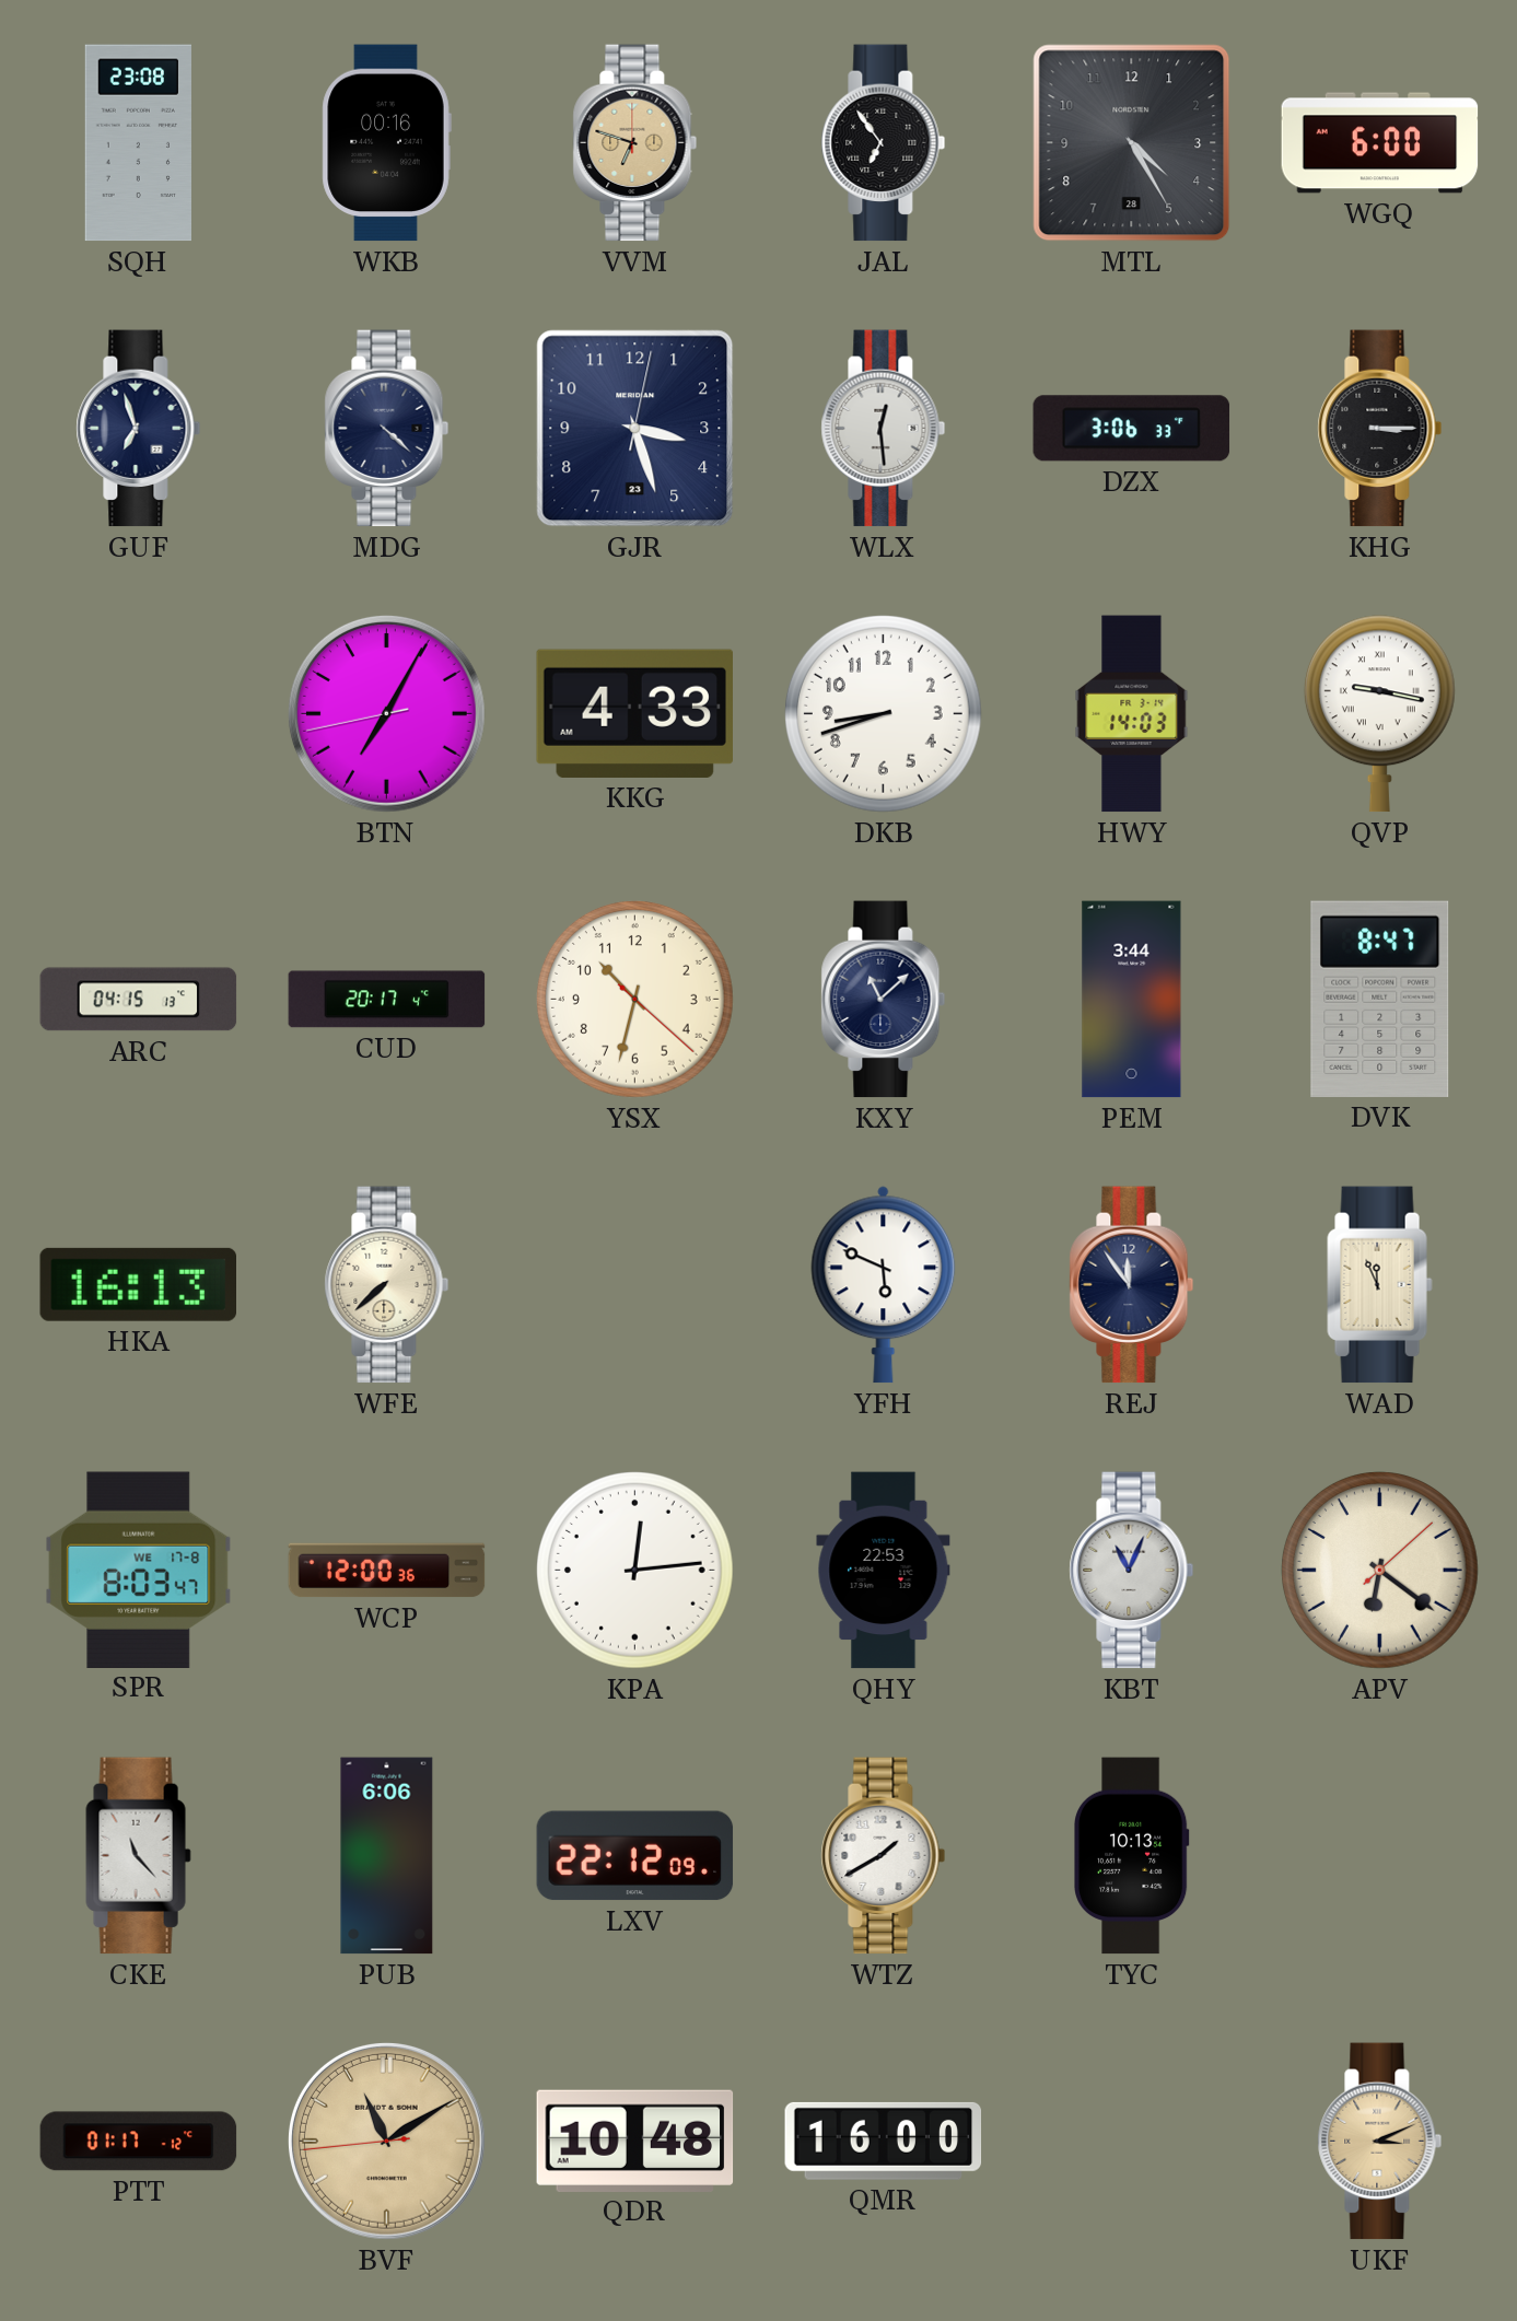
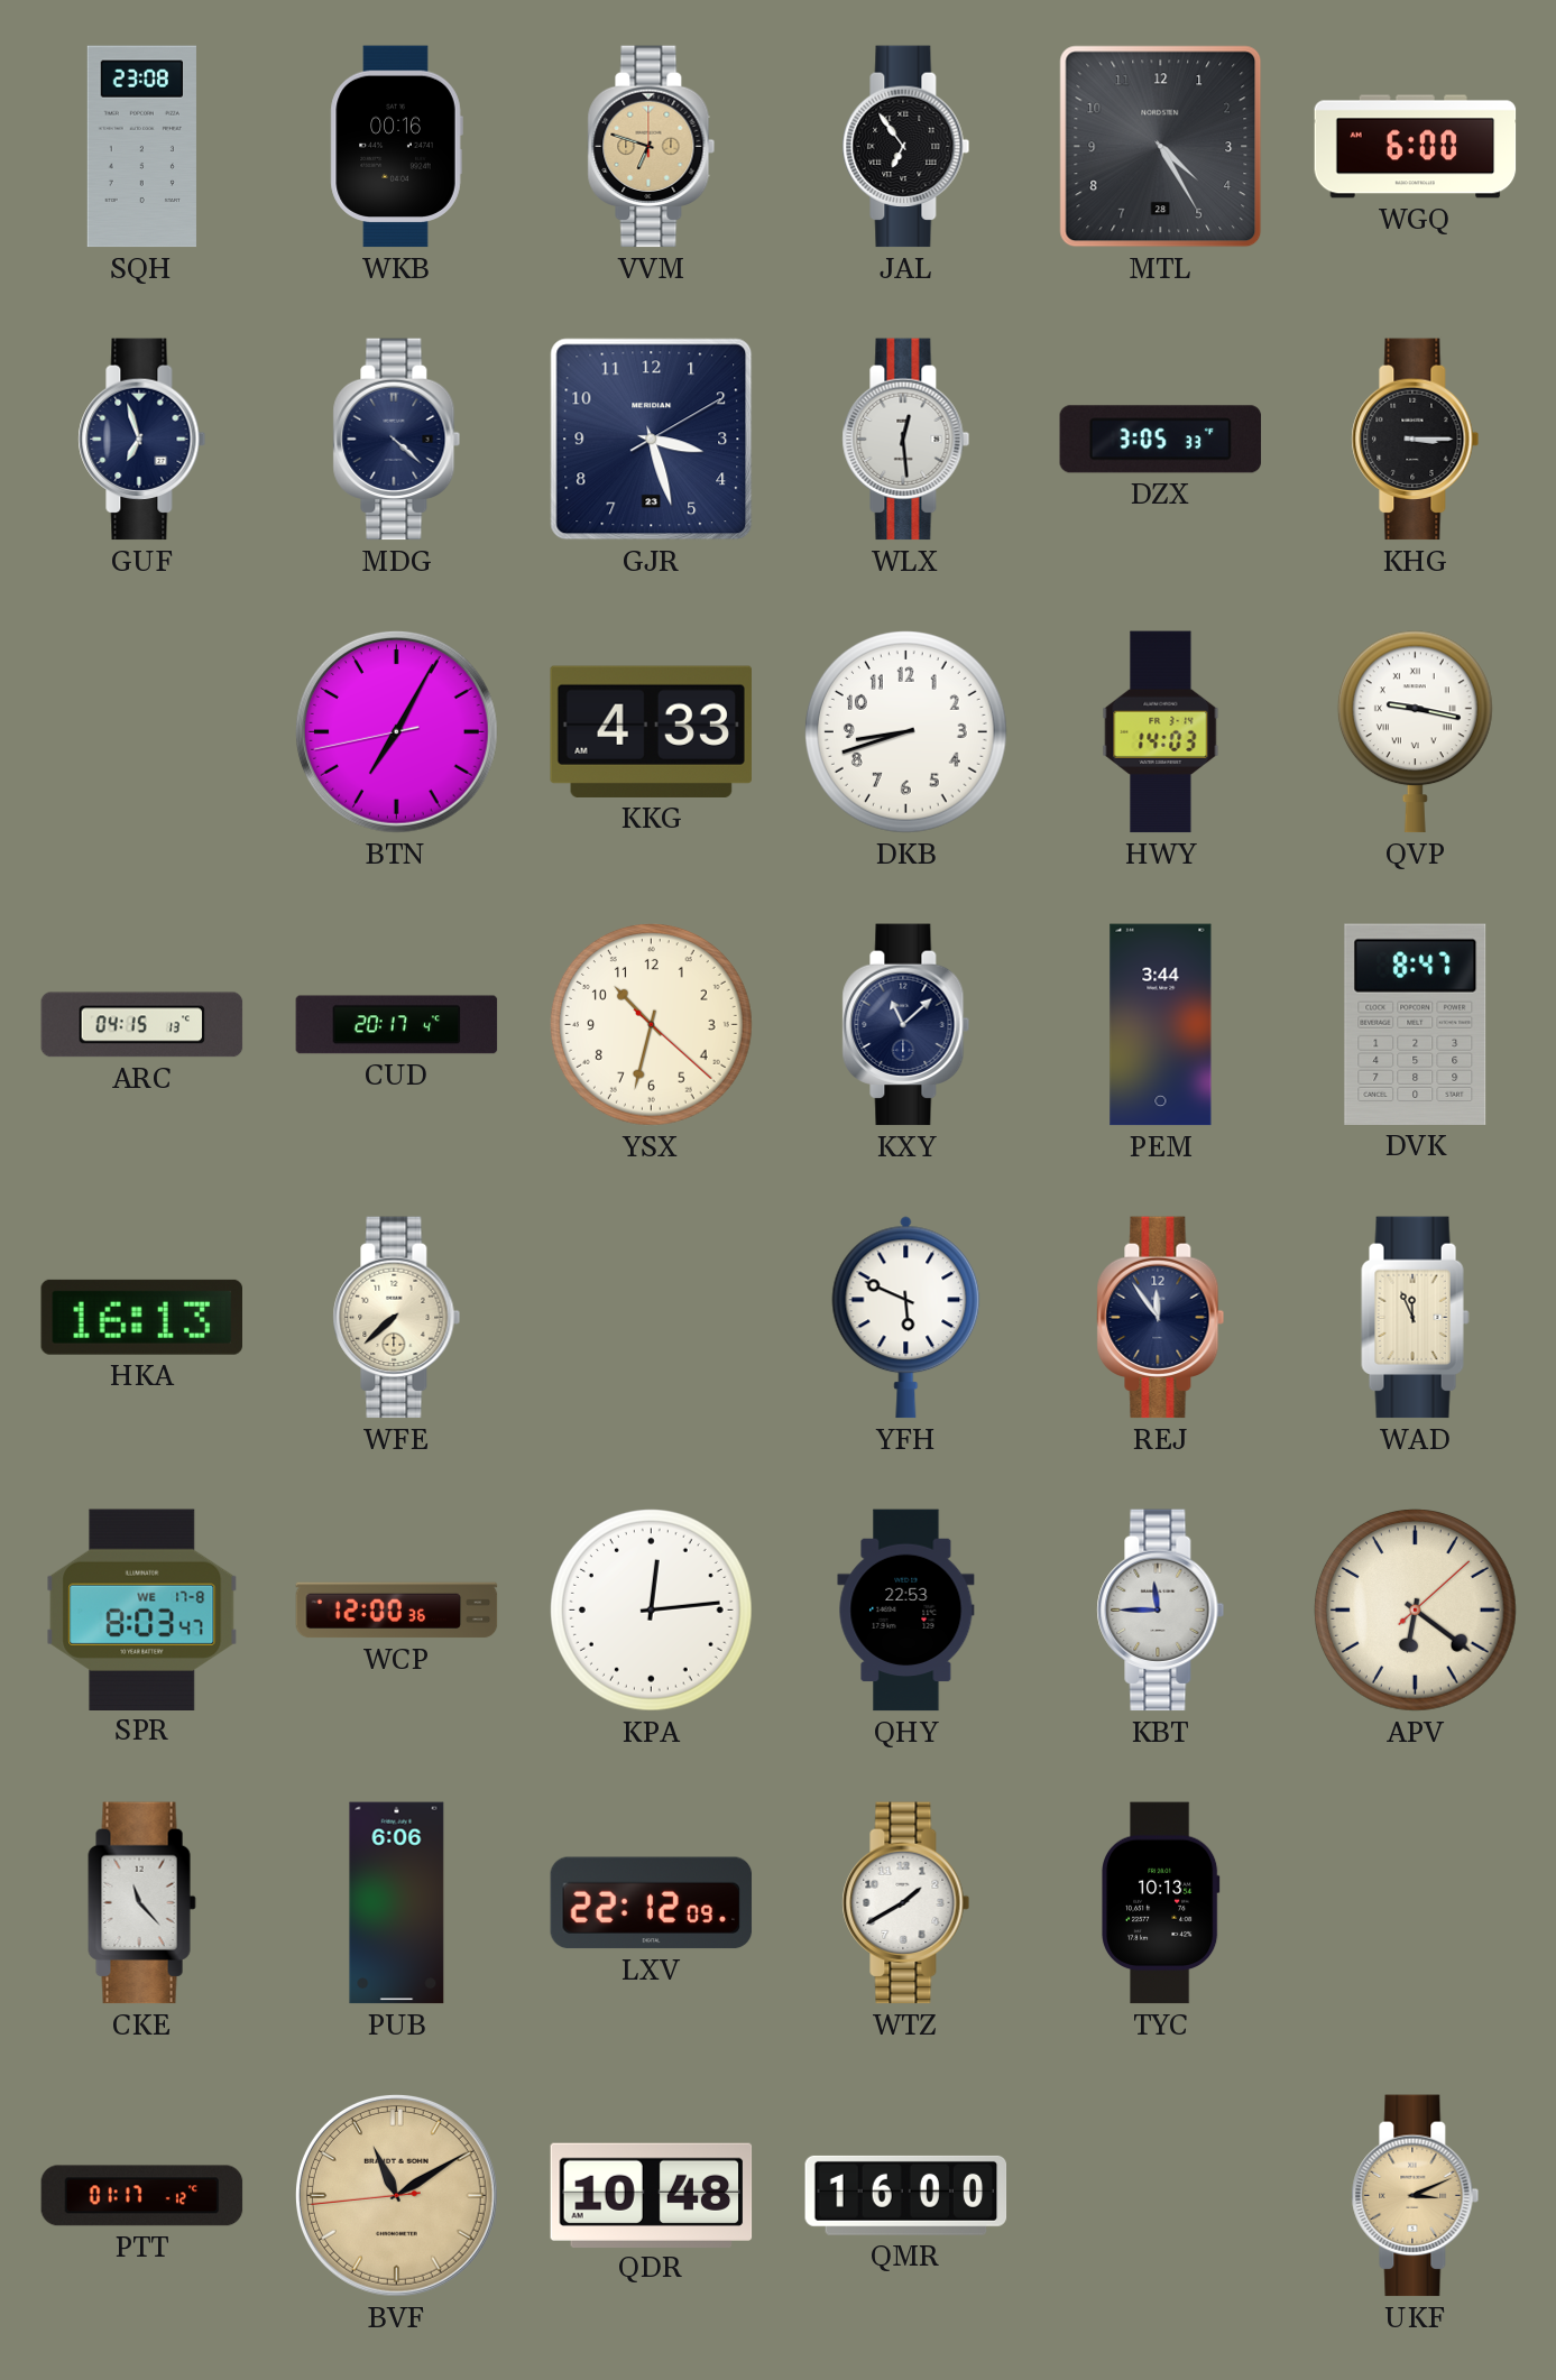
GJR: 3:27:02 -> 3:27:10
DZX: 3:06 -> 3:05
KBT: 11:04 -> 11:45
